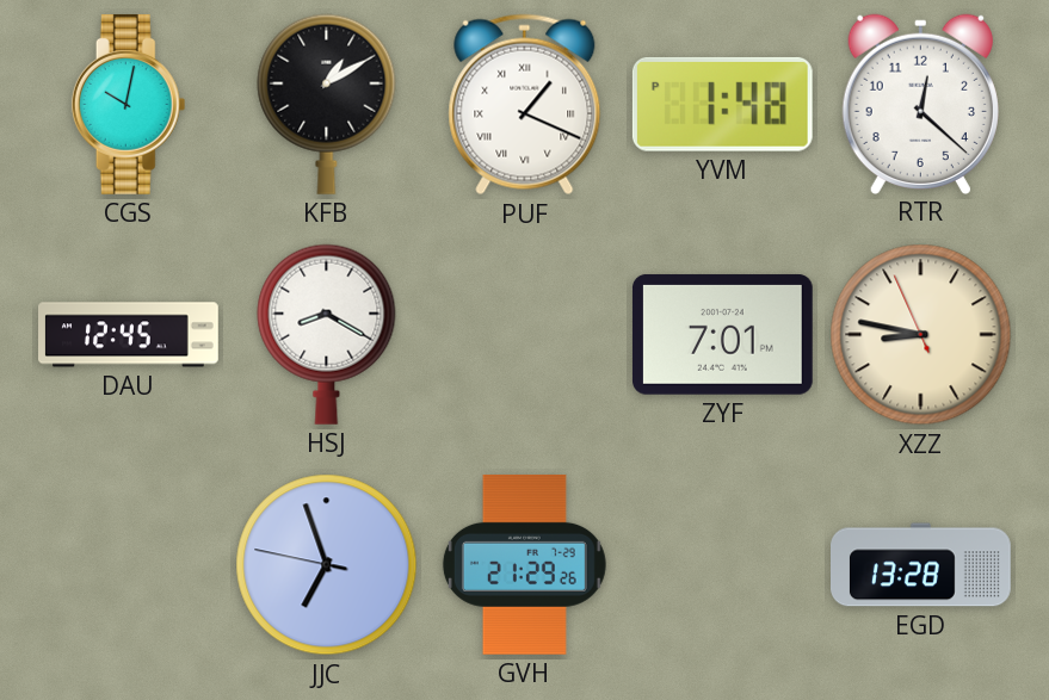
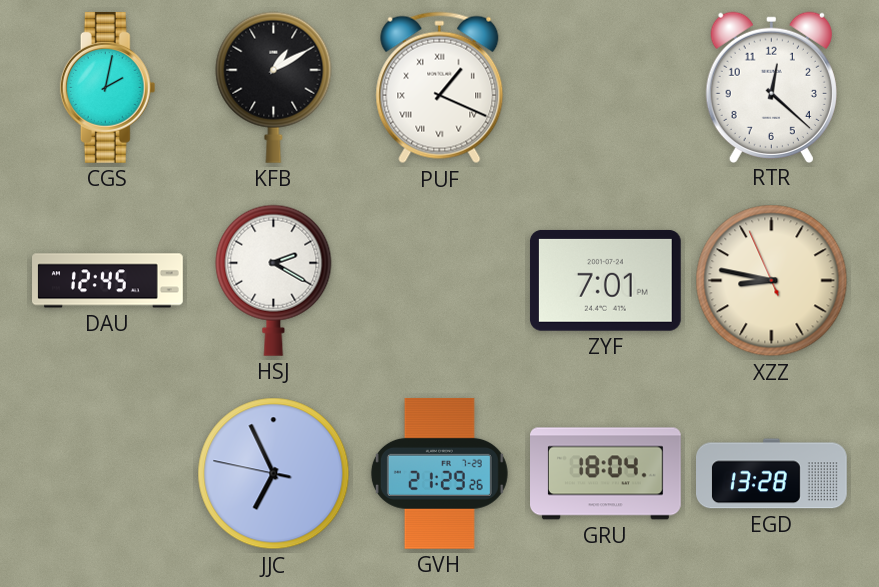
CGS: 10:02 -> 2:02
YVM: 1:48 -> none
HSJ: 8:20 -> 2:20
JJC: 6:56 -> 6:55
GRU: none -> 18:04
